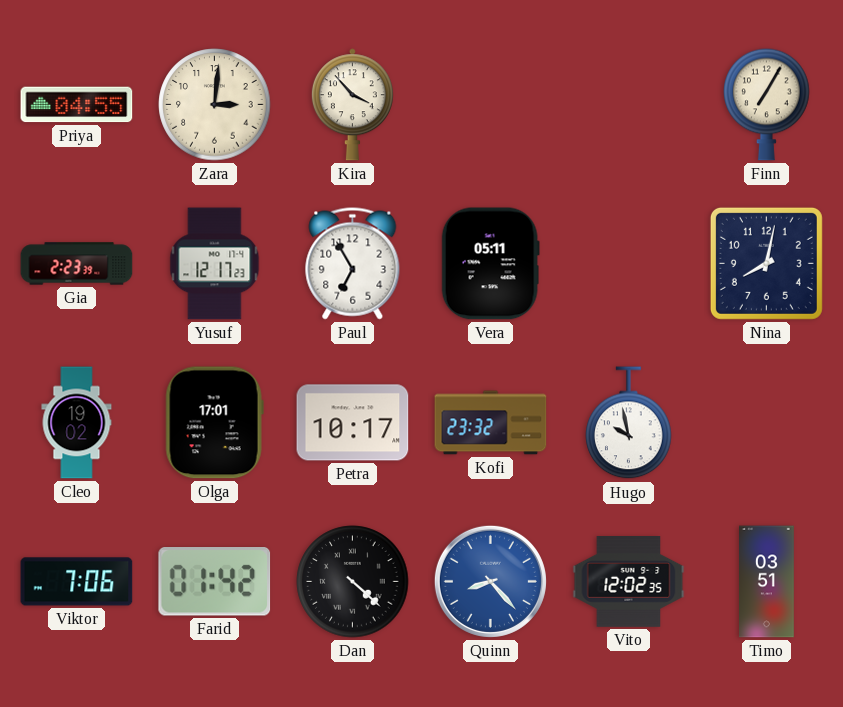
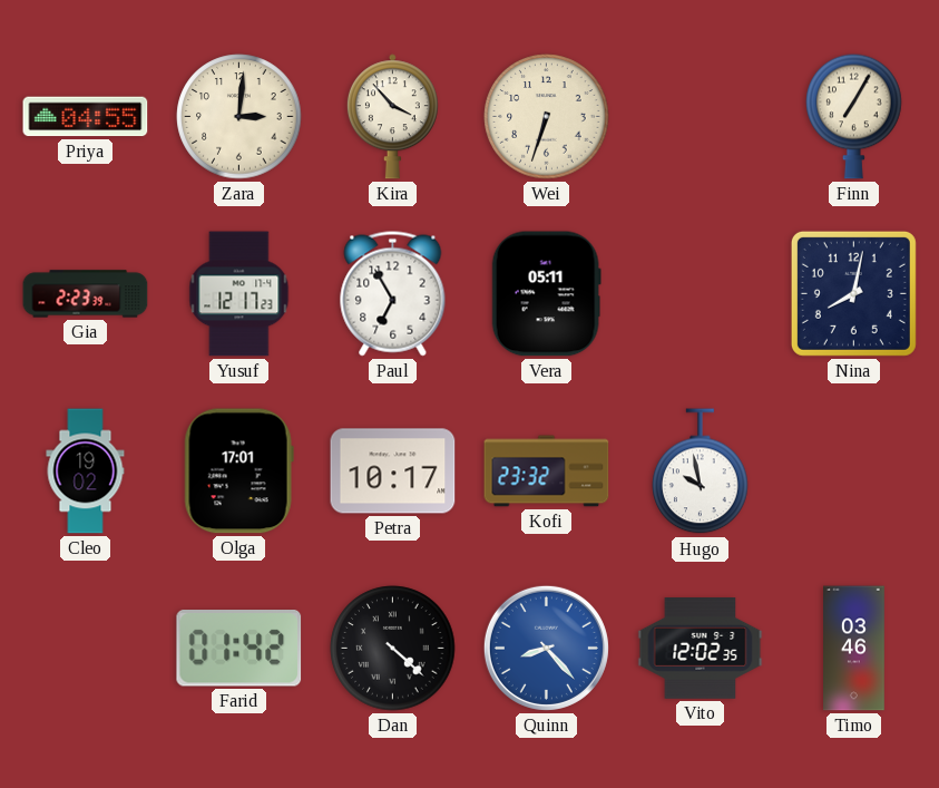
Wei: none -> 6:33
Viktor: 7:06 -> none
Timo: 03:51 -> 03:46
